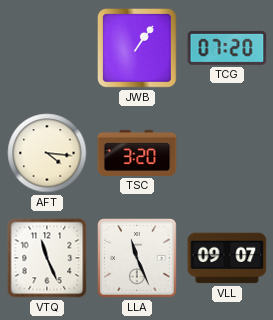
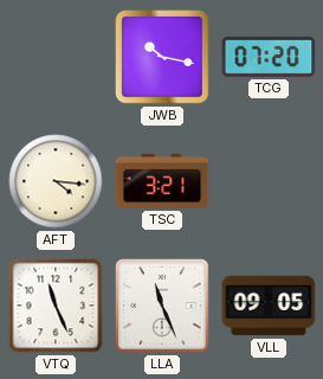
JWB: 1:06 -> 10:17
TSC: 3:20 -> 3:21
VLL: 09:07 -> 09:05
